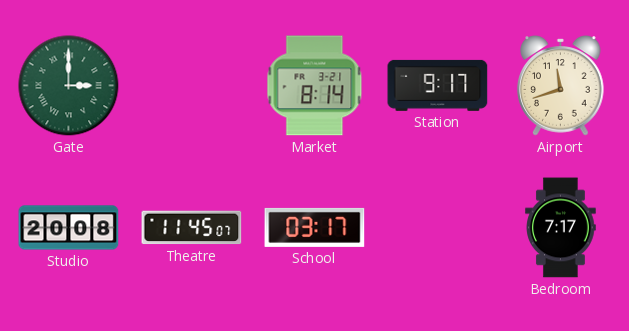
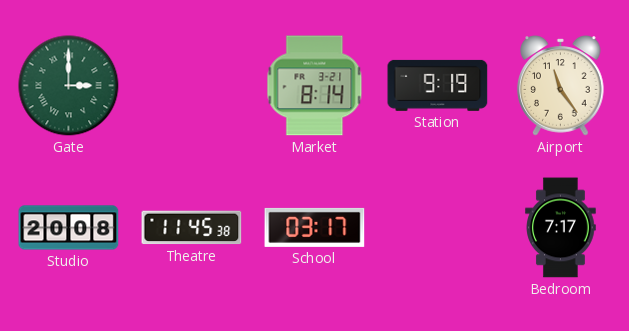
Station: 9:17 -> 9:19
Airport: 11:42 -> 11:24
Theatre: 11:45:07 -> 11:45:38
